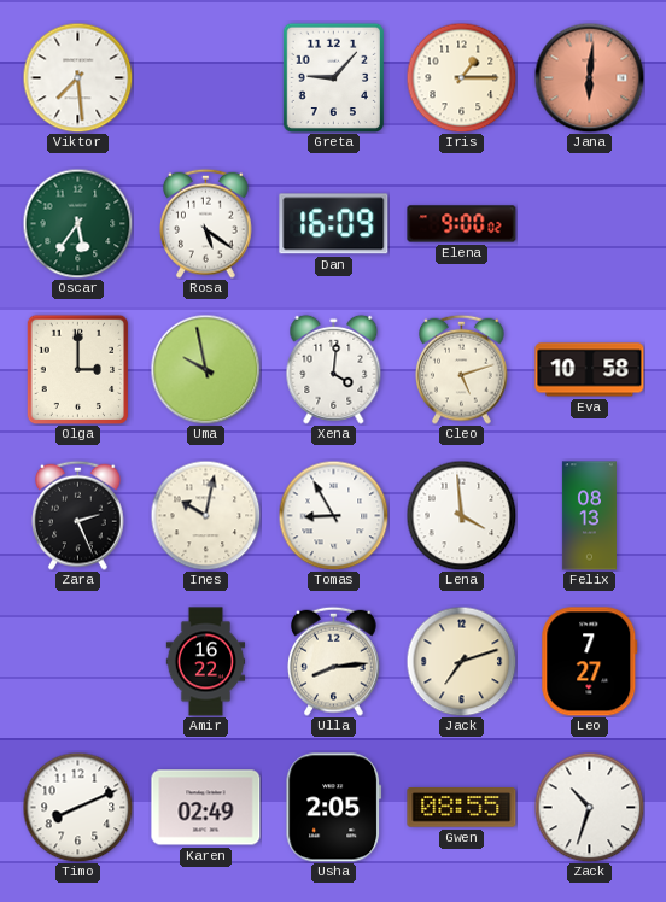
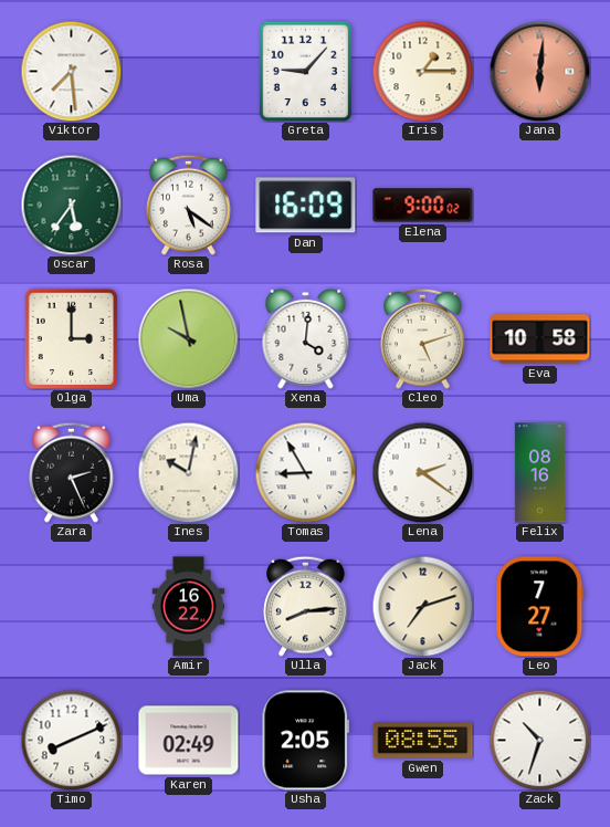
Lena: 3:59 -> 2:21
Felix: 08:13 -> 08:16
